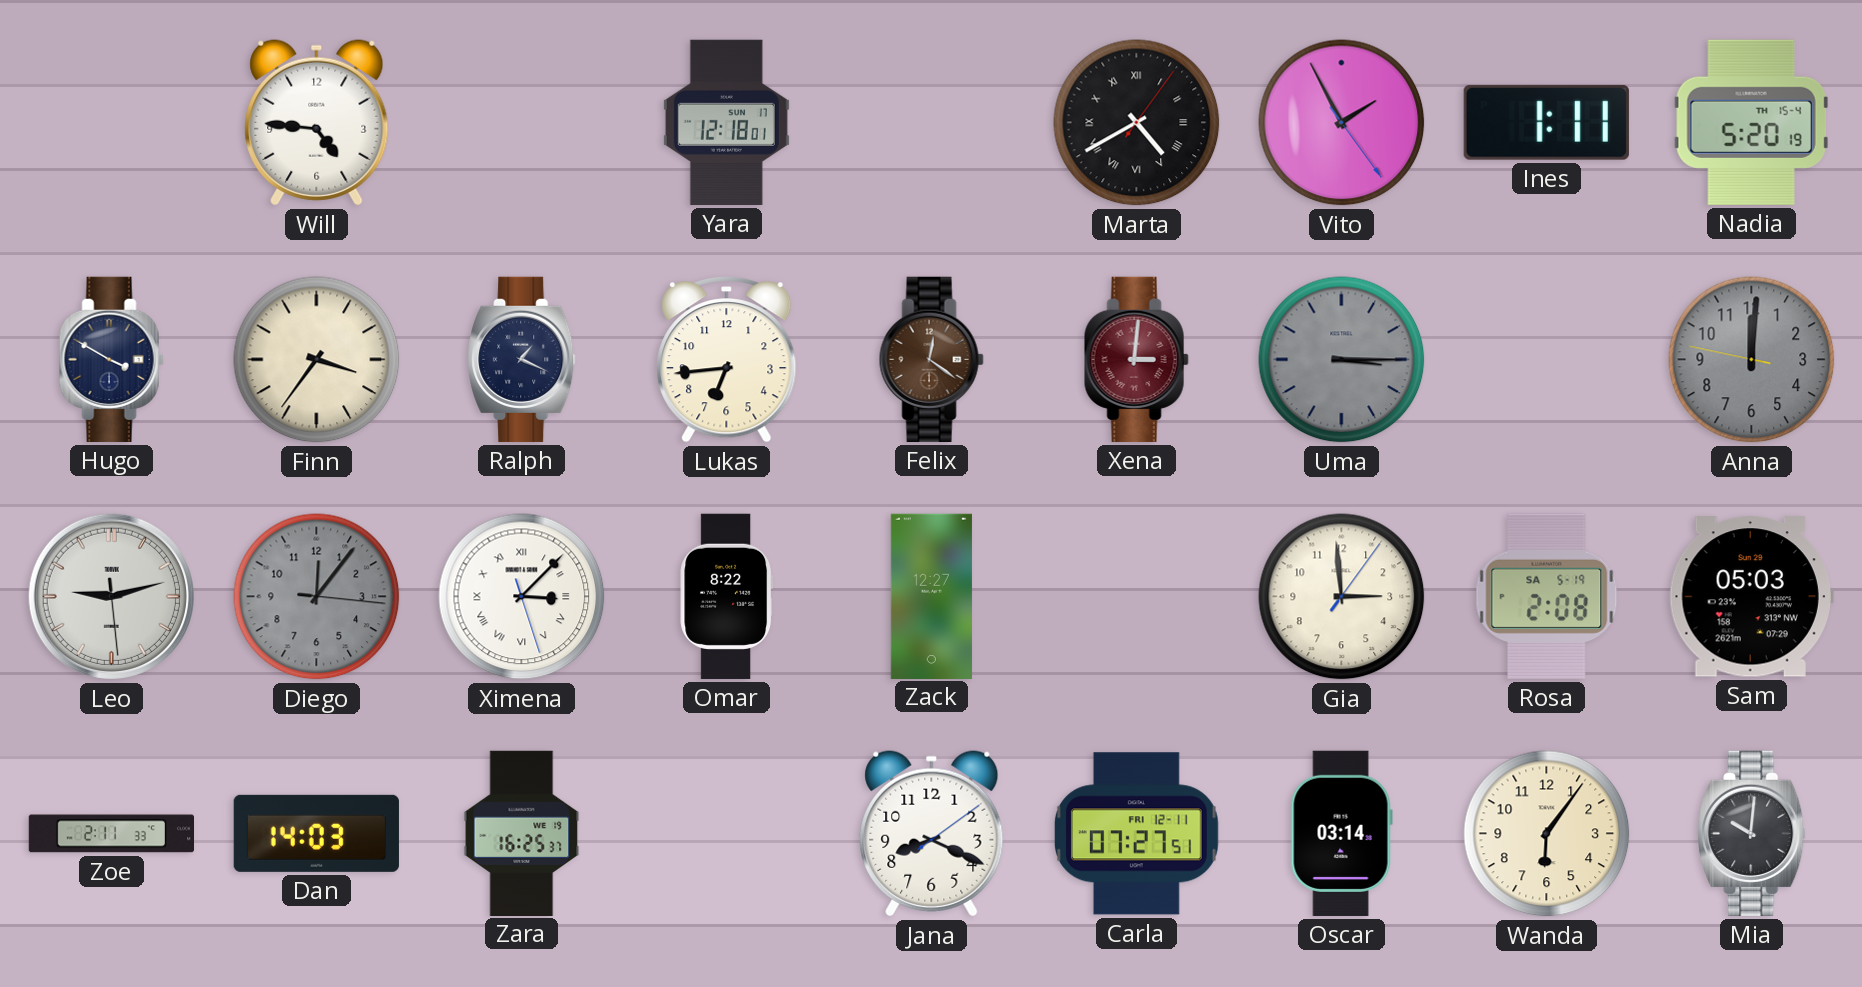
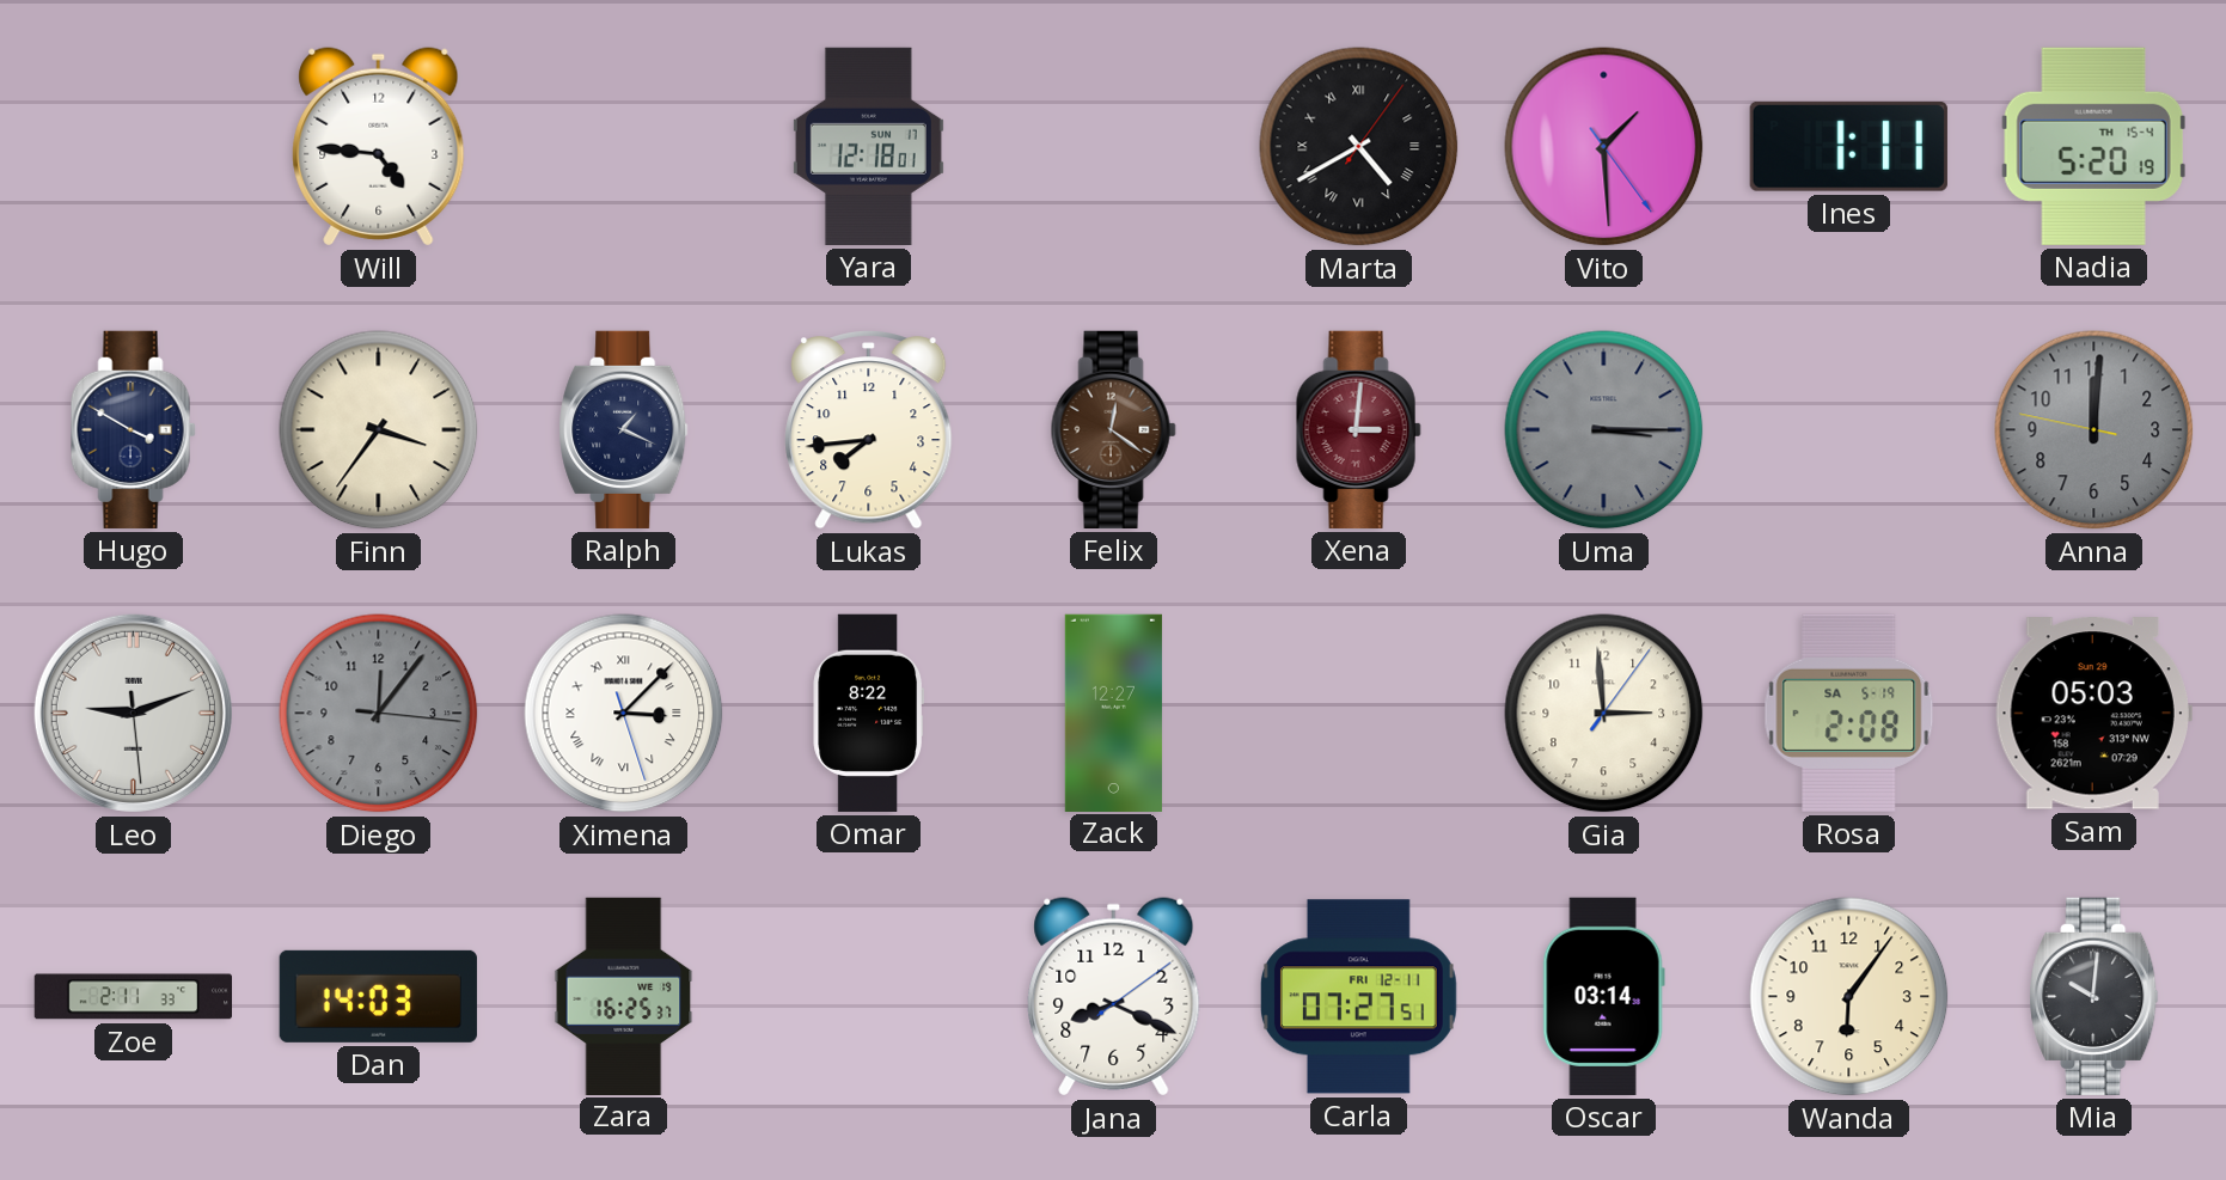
Vito: 1:55 -> 1:29
Lukas: 6:44 -> 7:44
Leo: 9:12 -> 9:11
